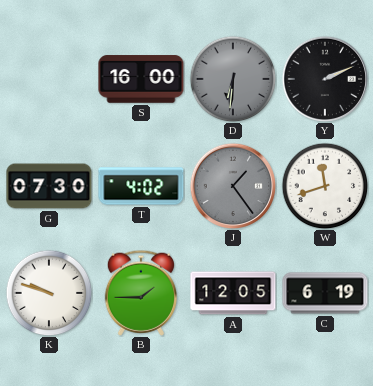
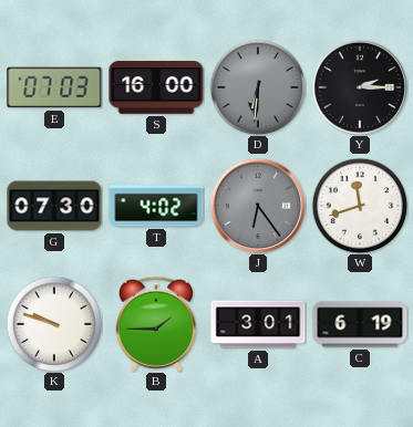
E: none -> 07:03
Y: 2:11 -> 2:15
J: 1:24 -> 6:24
A: 12:05 -> 3:01
